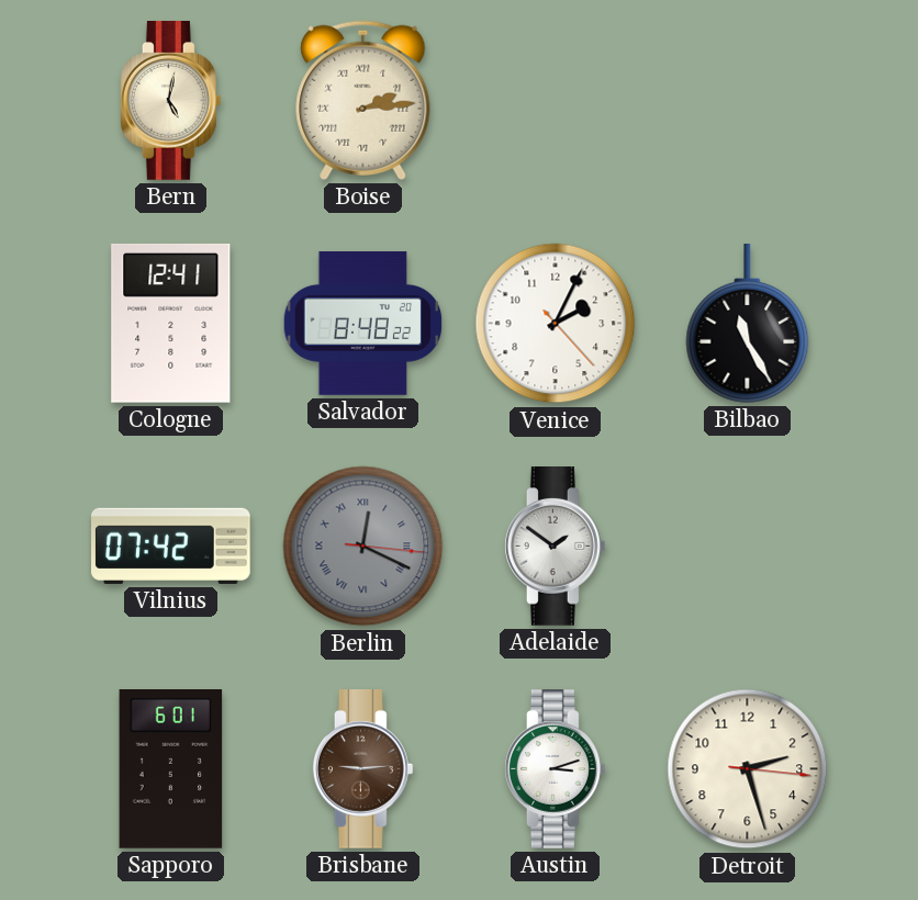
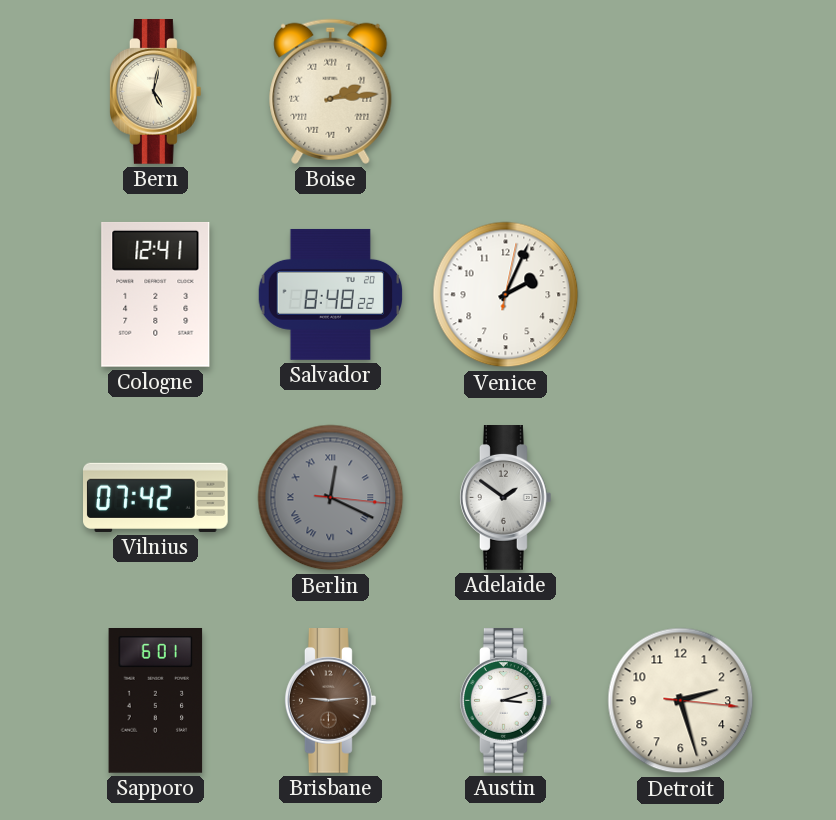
Venice: 2:04:23 -> 2:04:02
Bilbao: 11:25 -> none
